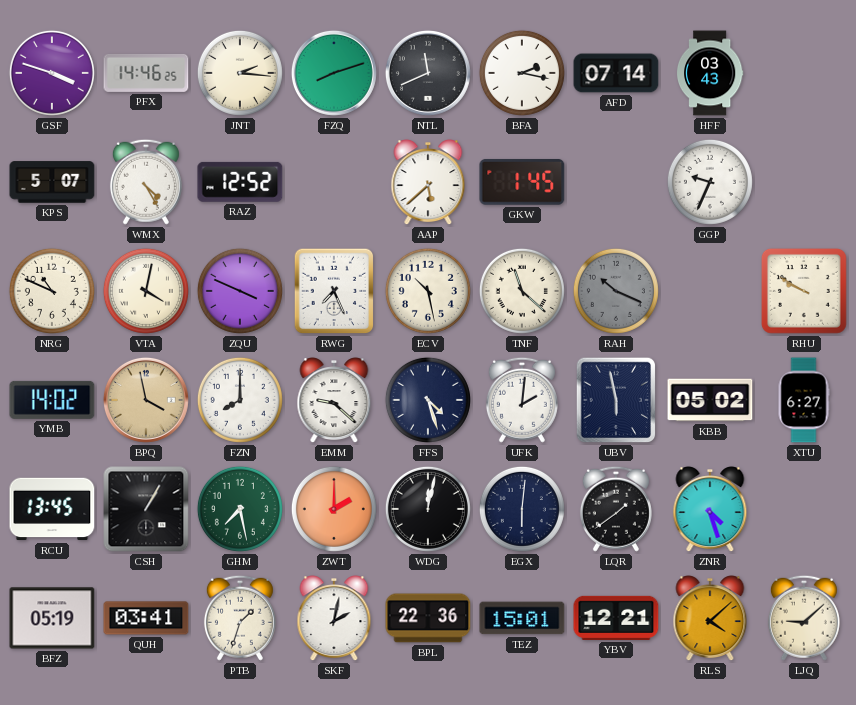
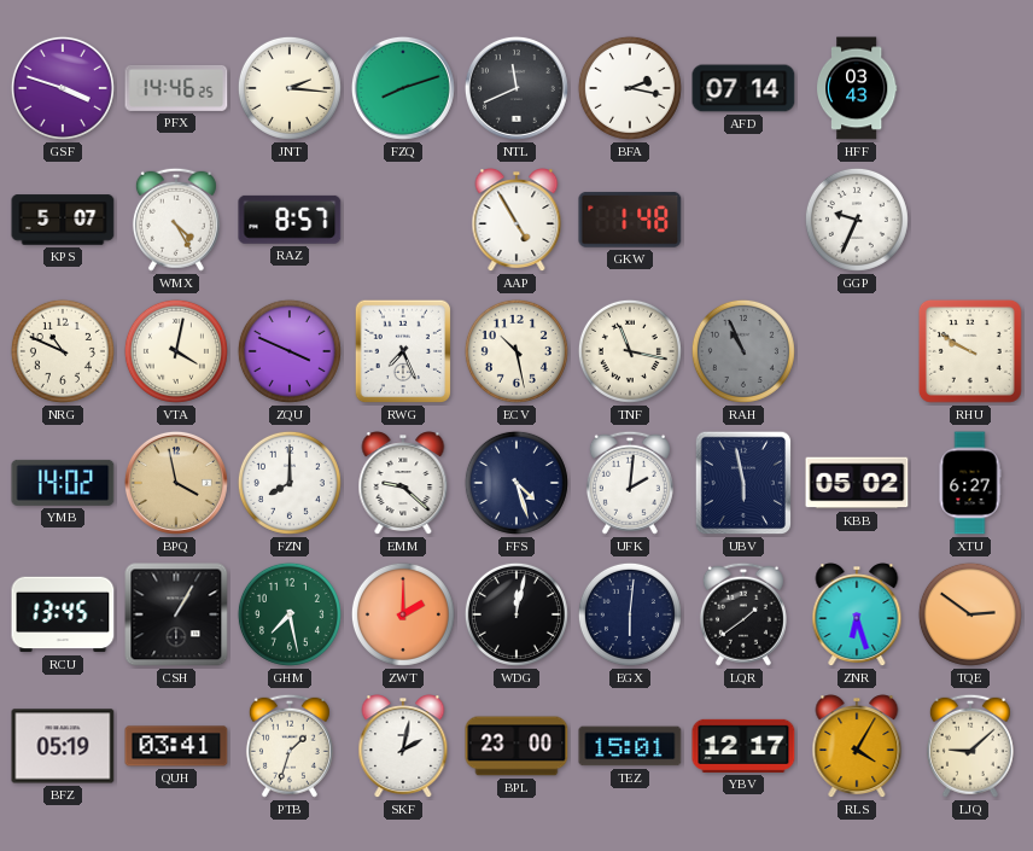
RAZ: 12:52 -> 8:57
AAP: 5:38 -> 4:55
GKW: 1:45 -> 1:48
TNF: 11:22 -> 11:17
RAH: 10:19 -> 10:56
ZNR: 4:27 -> 6:27
TQE: none -> 2:51
BPL: 22:36 -> 23:00
YBV: 12:21 -> 12:17
RLS: 4:08 -> 4:05
